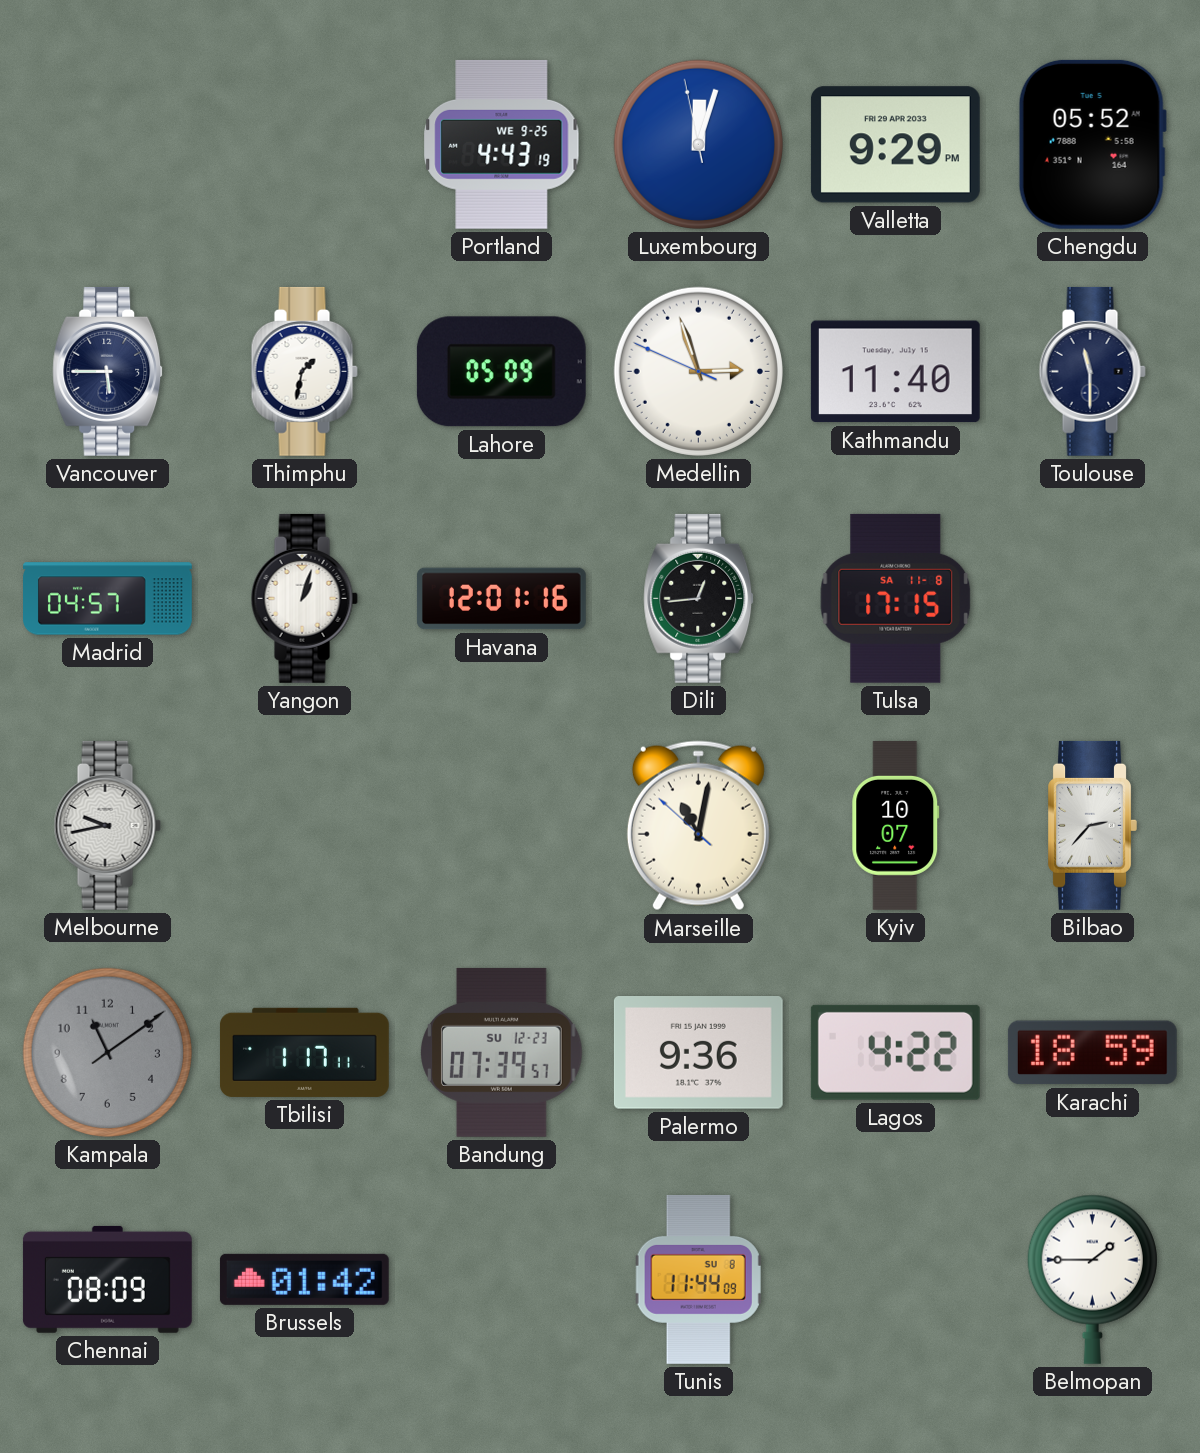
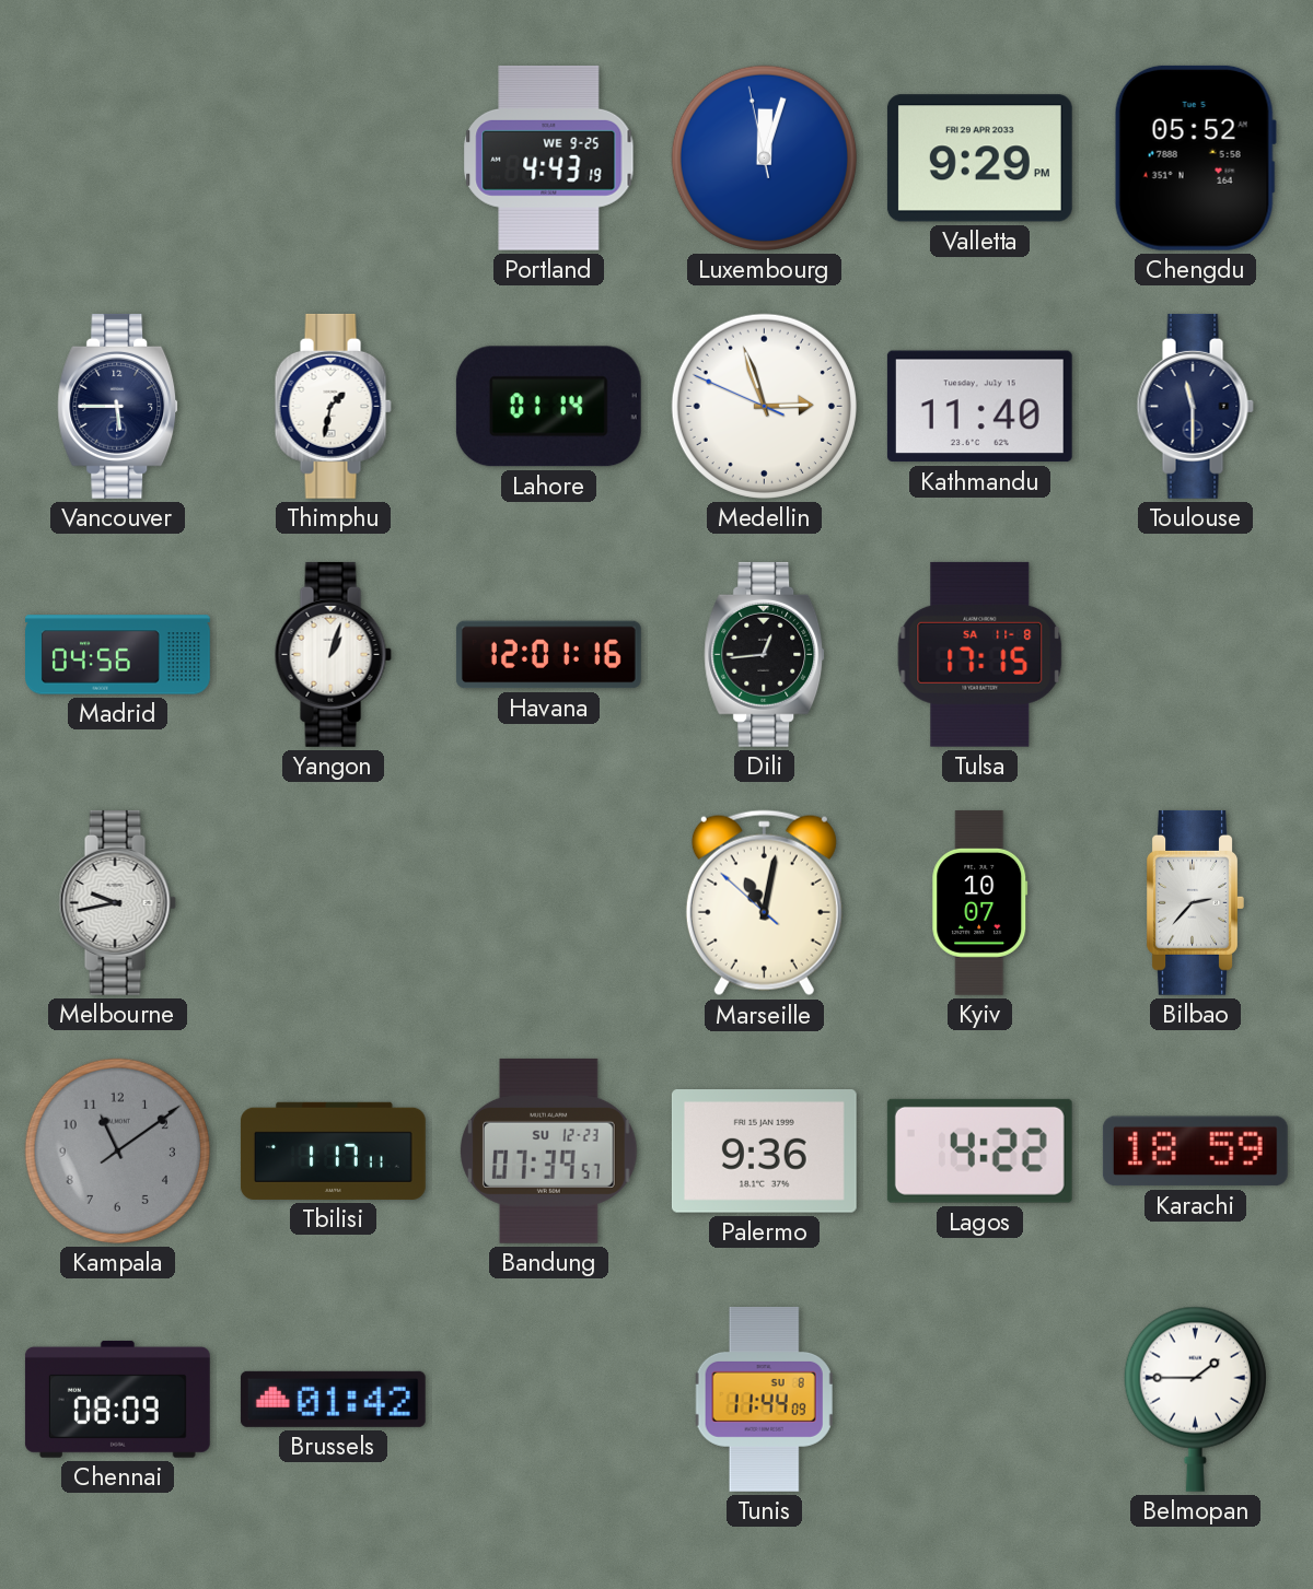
Lahore: 05:09 -> 01:14
Madrid: 04:57 -> 04:56
